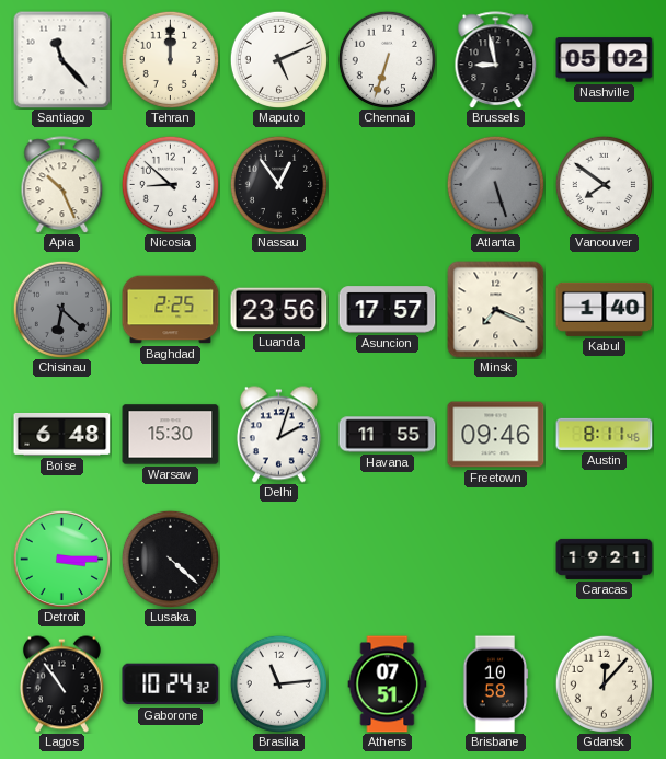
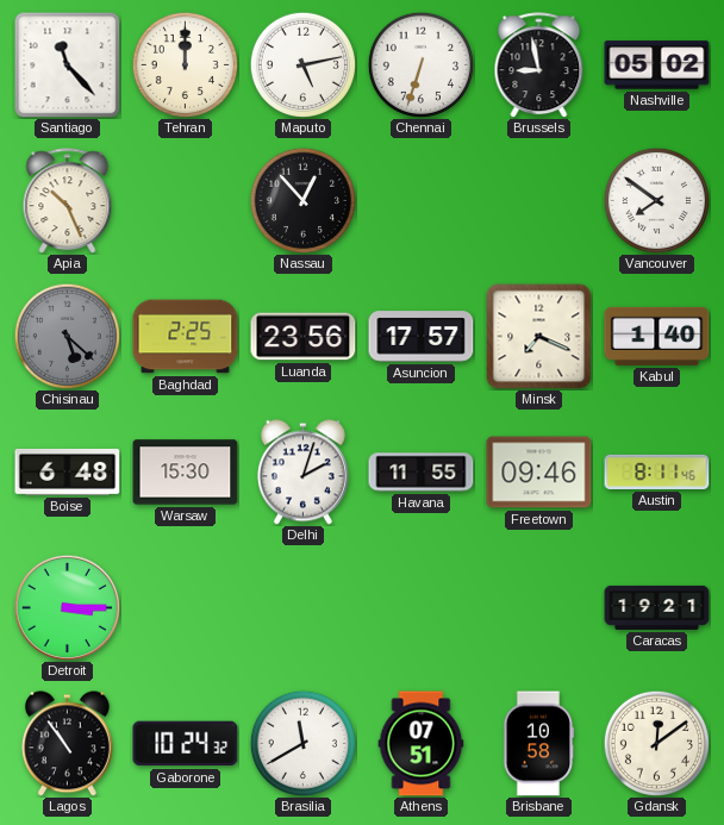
Maputo: 5:11 -> 5:13
Nicosia: 8:52 -> none
Nassau: 12:54 -> 12:53
Atlanta: 5:27 -> none
Chisinau: 6:22 -> 5:22
Lusaka: 4:22 -> none
Brasilia: 11:14 -> 11:40
Gdansk: 12:07 -> 12:09
